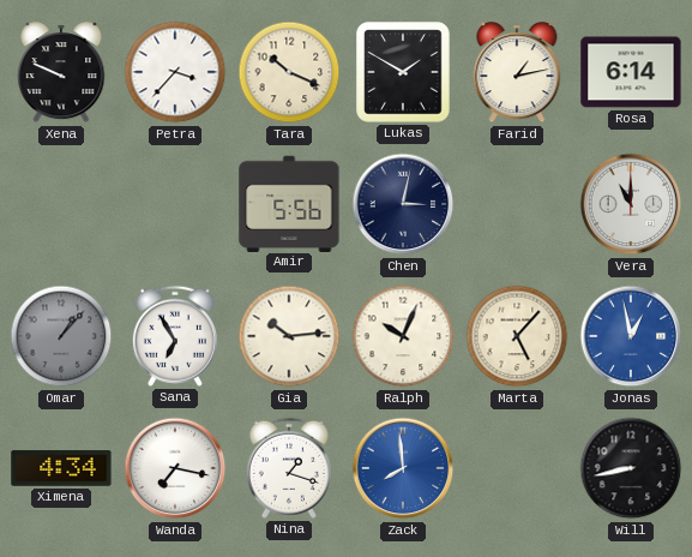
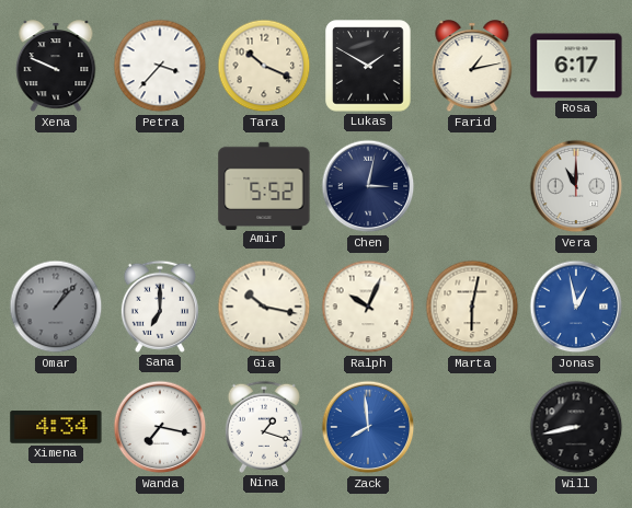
Rosa: 6:14 -> 6:17
Amir: 5:56 -> 5:52
Sana: 6:55 -> 7:00
Gia: 10:14 -> 10:17
Marta: 5:07 -> 6:02
